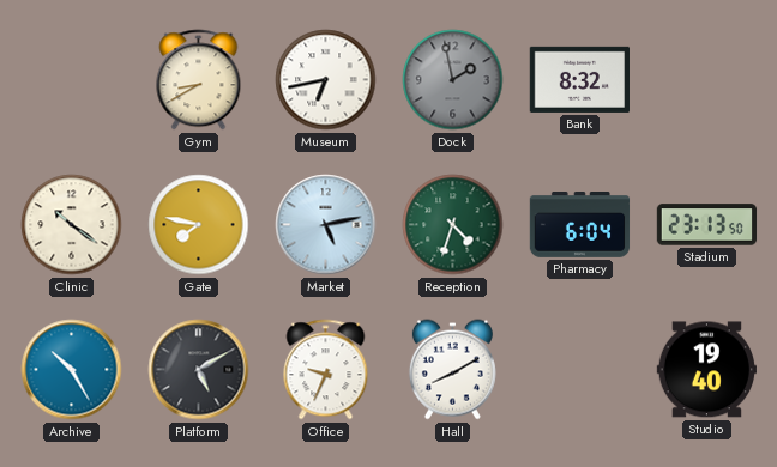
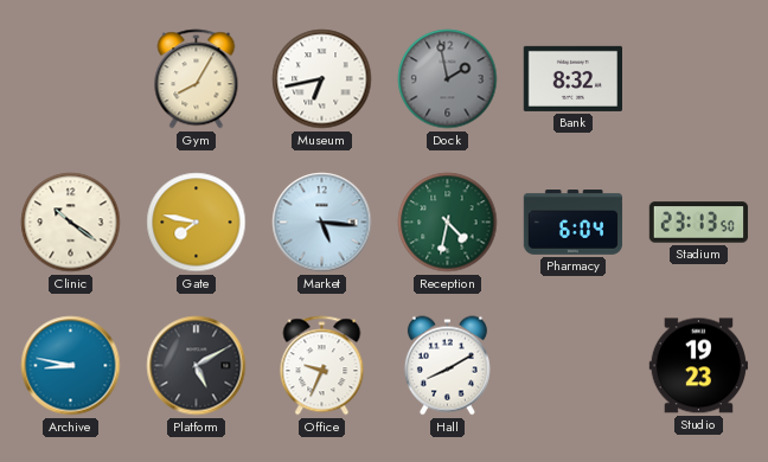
Gym: 8:40 -> 8:05
Market: 5:13 -> 5:16
Reception: 4:33 -> 4:32
Archive: 10:25 -> 8:47
Studio: 19:40 -> 19:23
